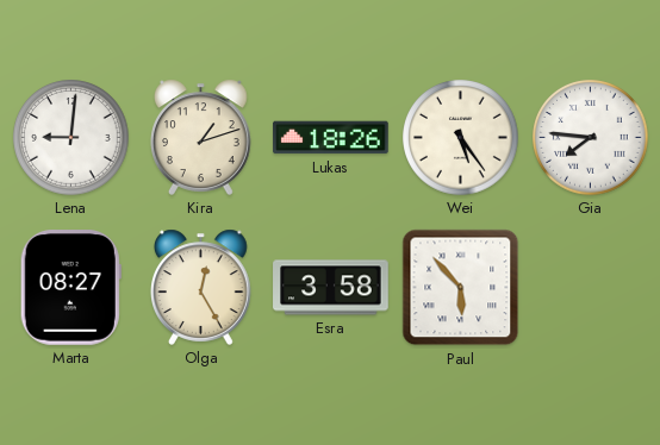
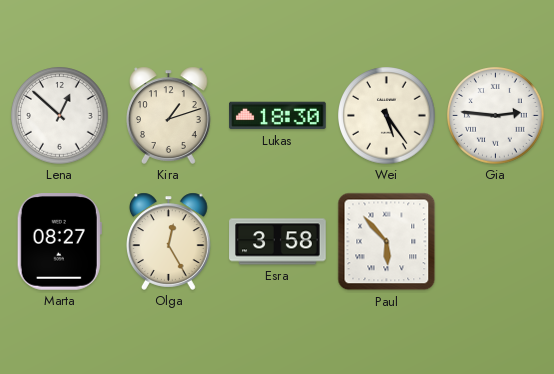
Lena: 9:01 -> 12:52
Lukas: 18:26 -> 18:30
Gia: 7:46 -> 2:46
